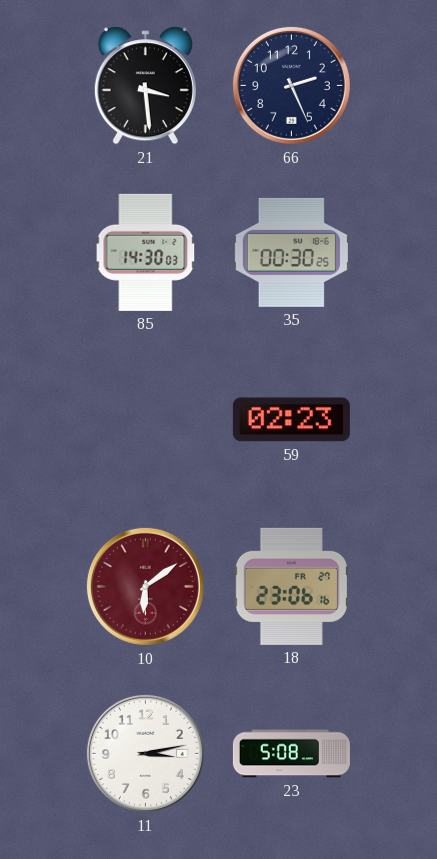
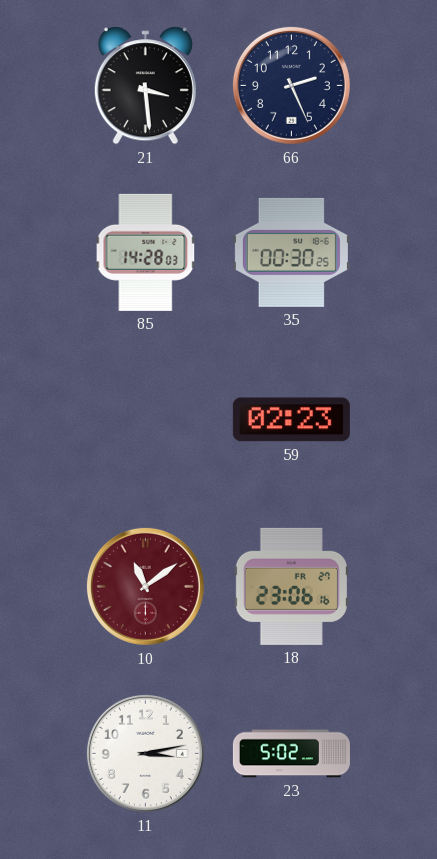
85: 14:30 -> 14:28
10: 6:09 -> 11:09
23: 5:08 -> 5:02
